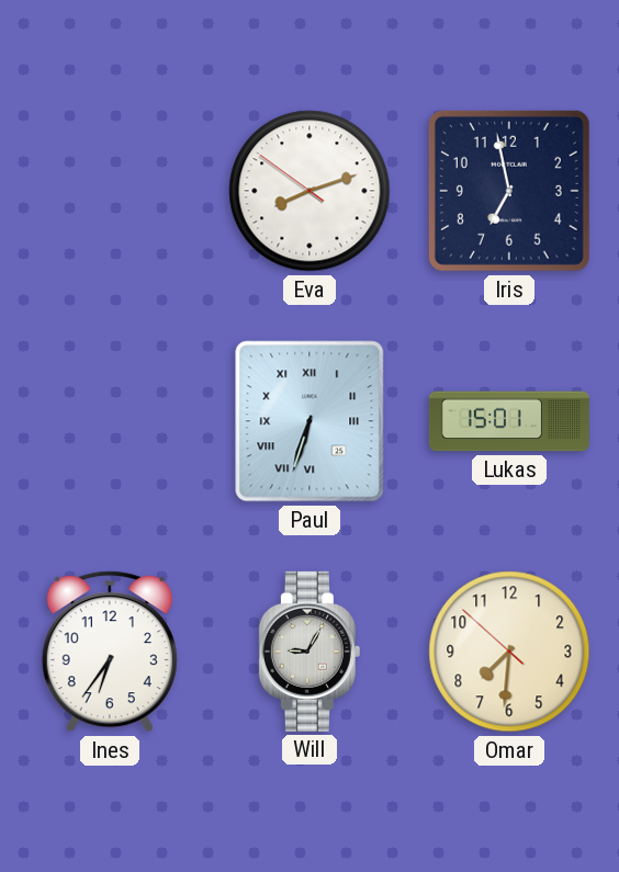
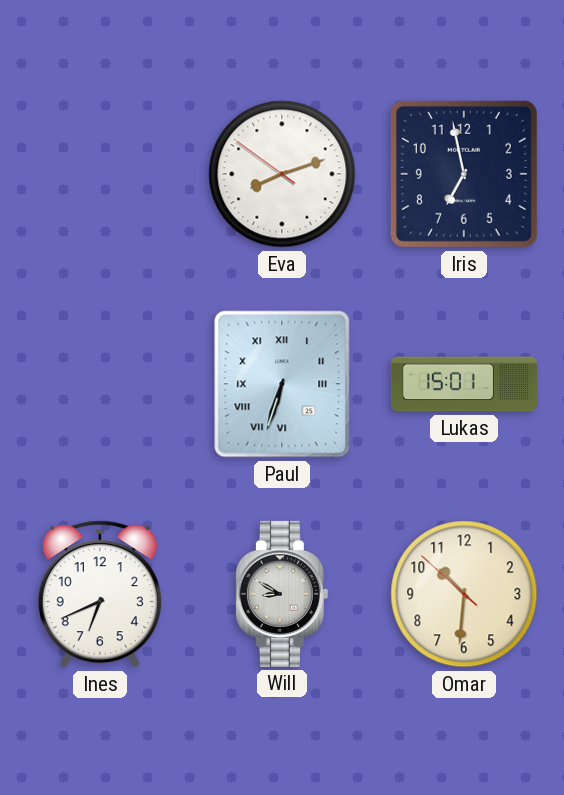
Ines: 6:36 -> 6:41
Will: 9:05 -> 8:50
Omar: 7:30 -> 10:30
